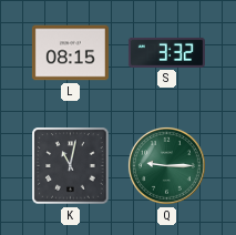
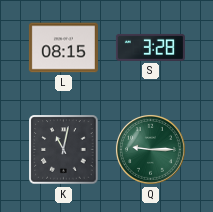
S: 3:32 -> 3:28
